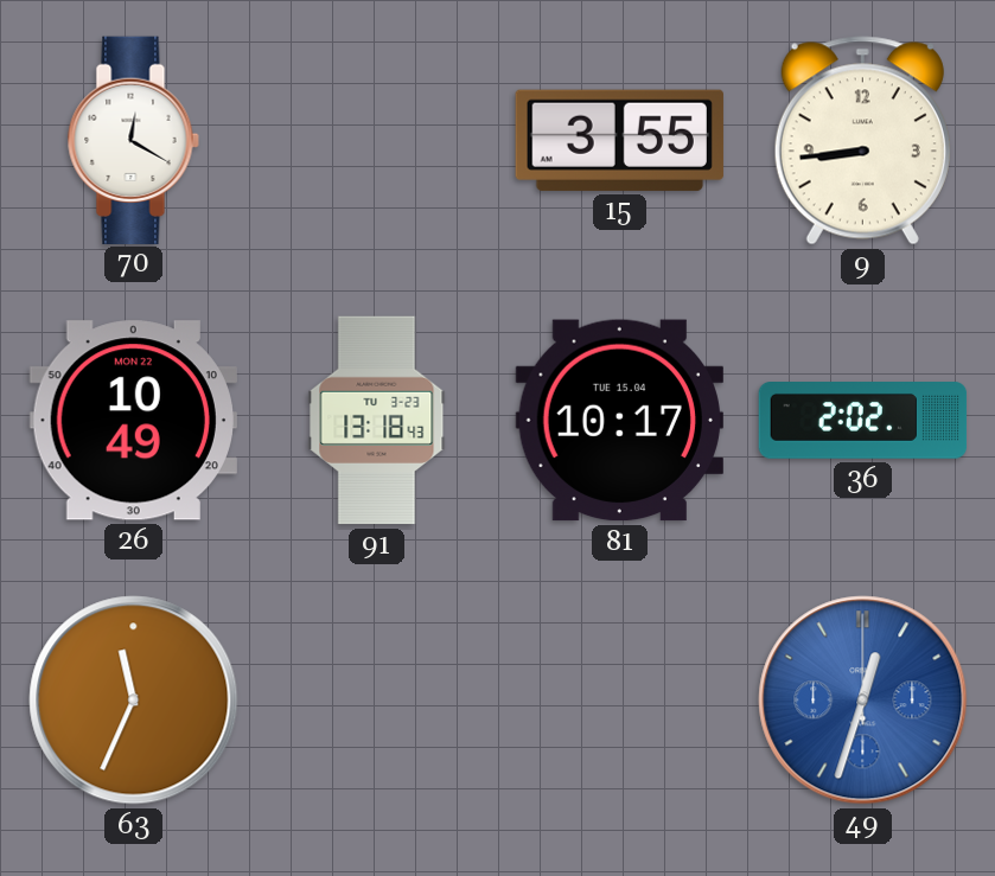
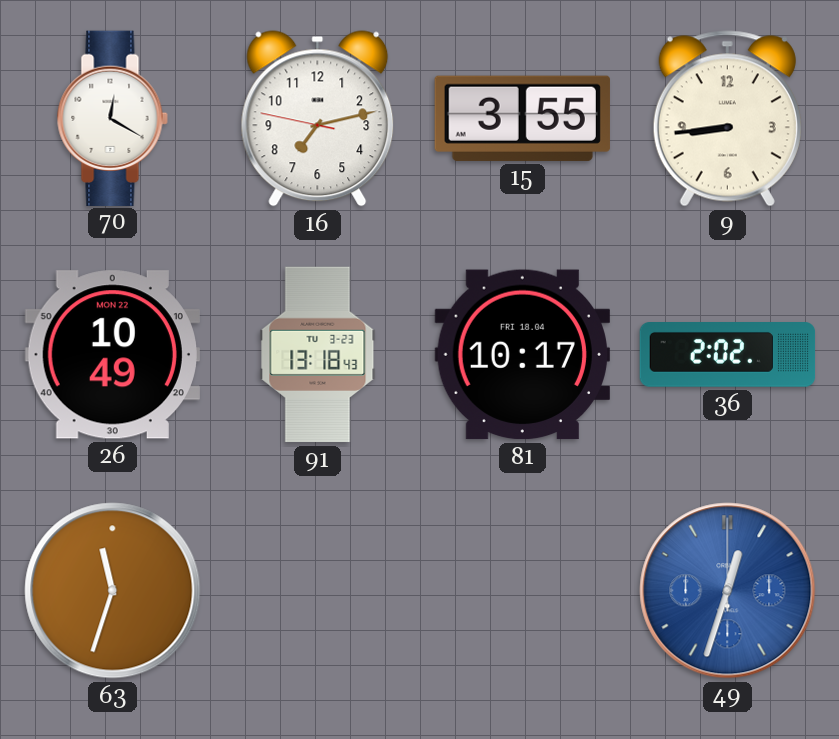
16: none -> 7:12
81 date: TUE 15.04 -> FRI 18.04
63: 11:34 -> 11:33
